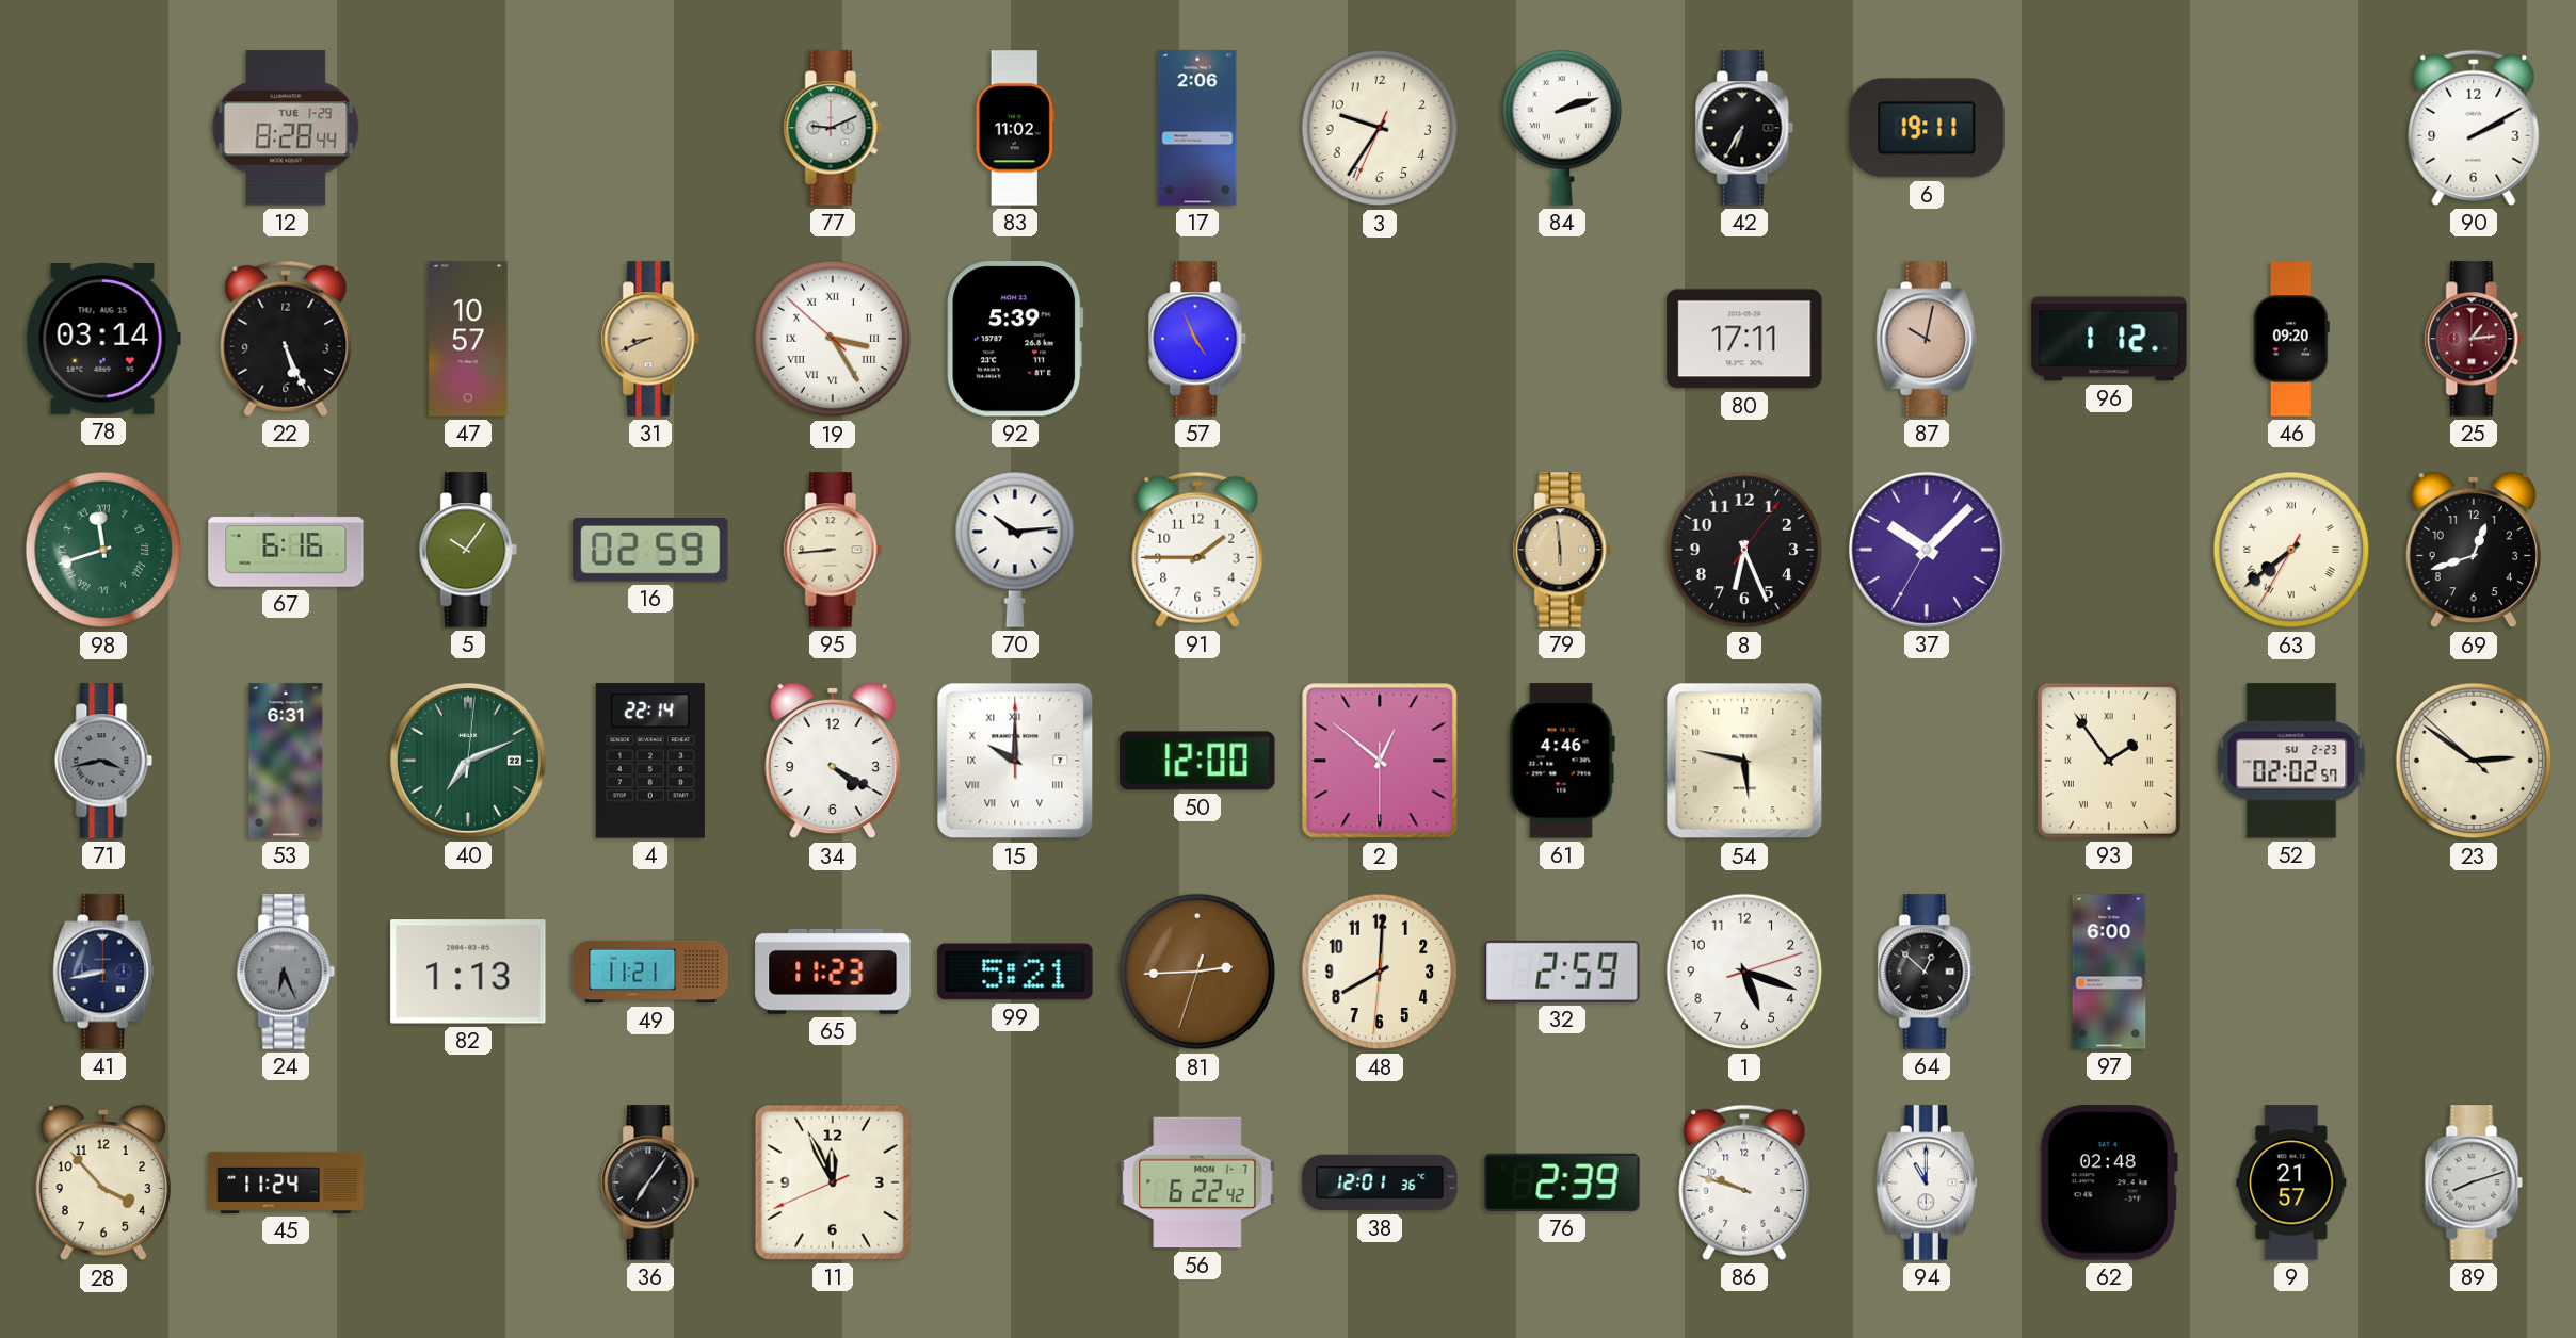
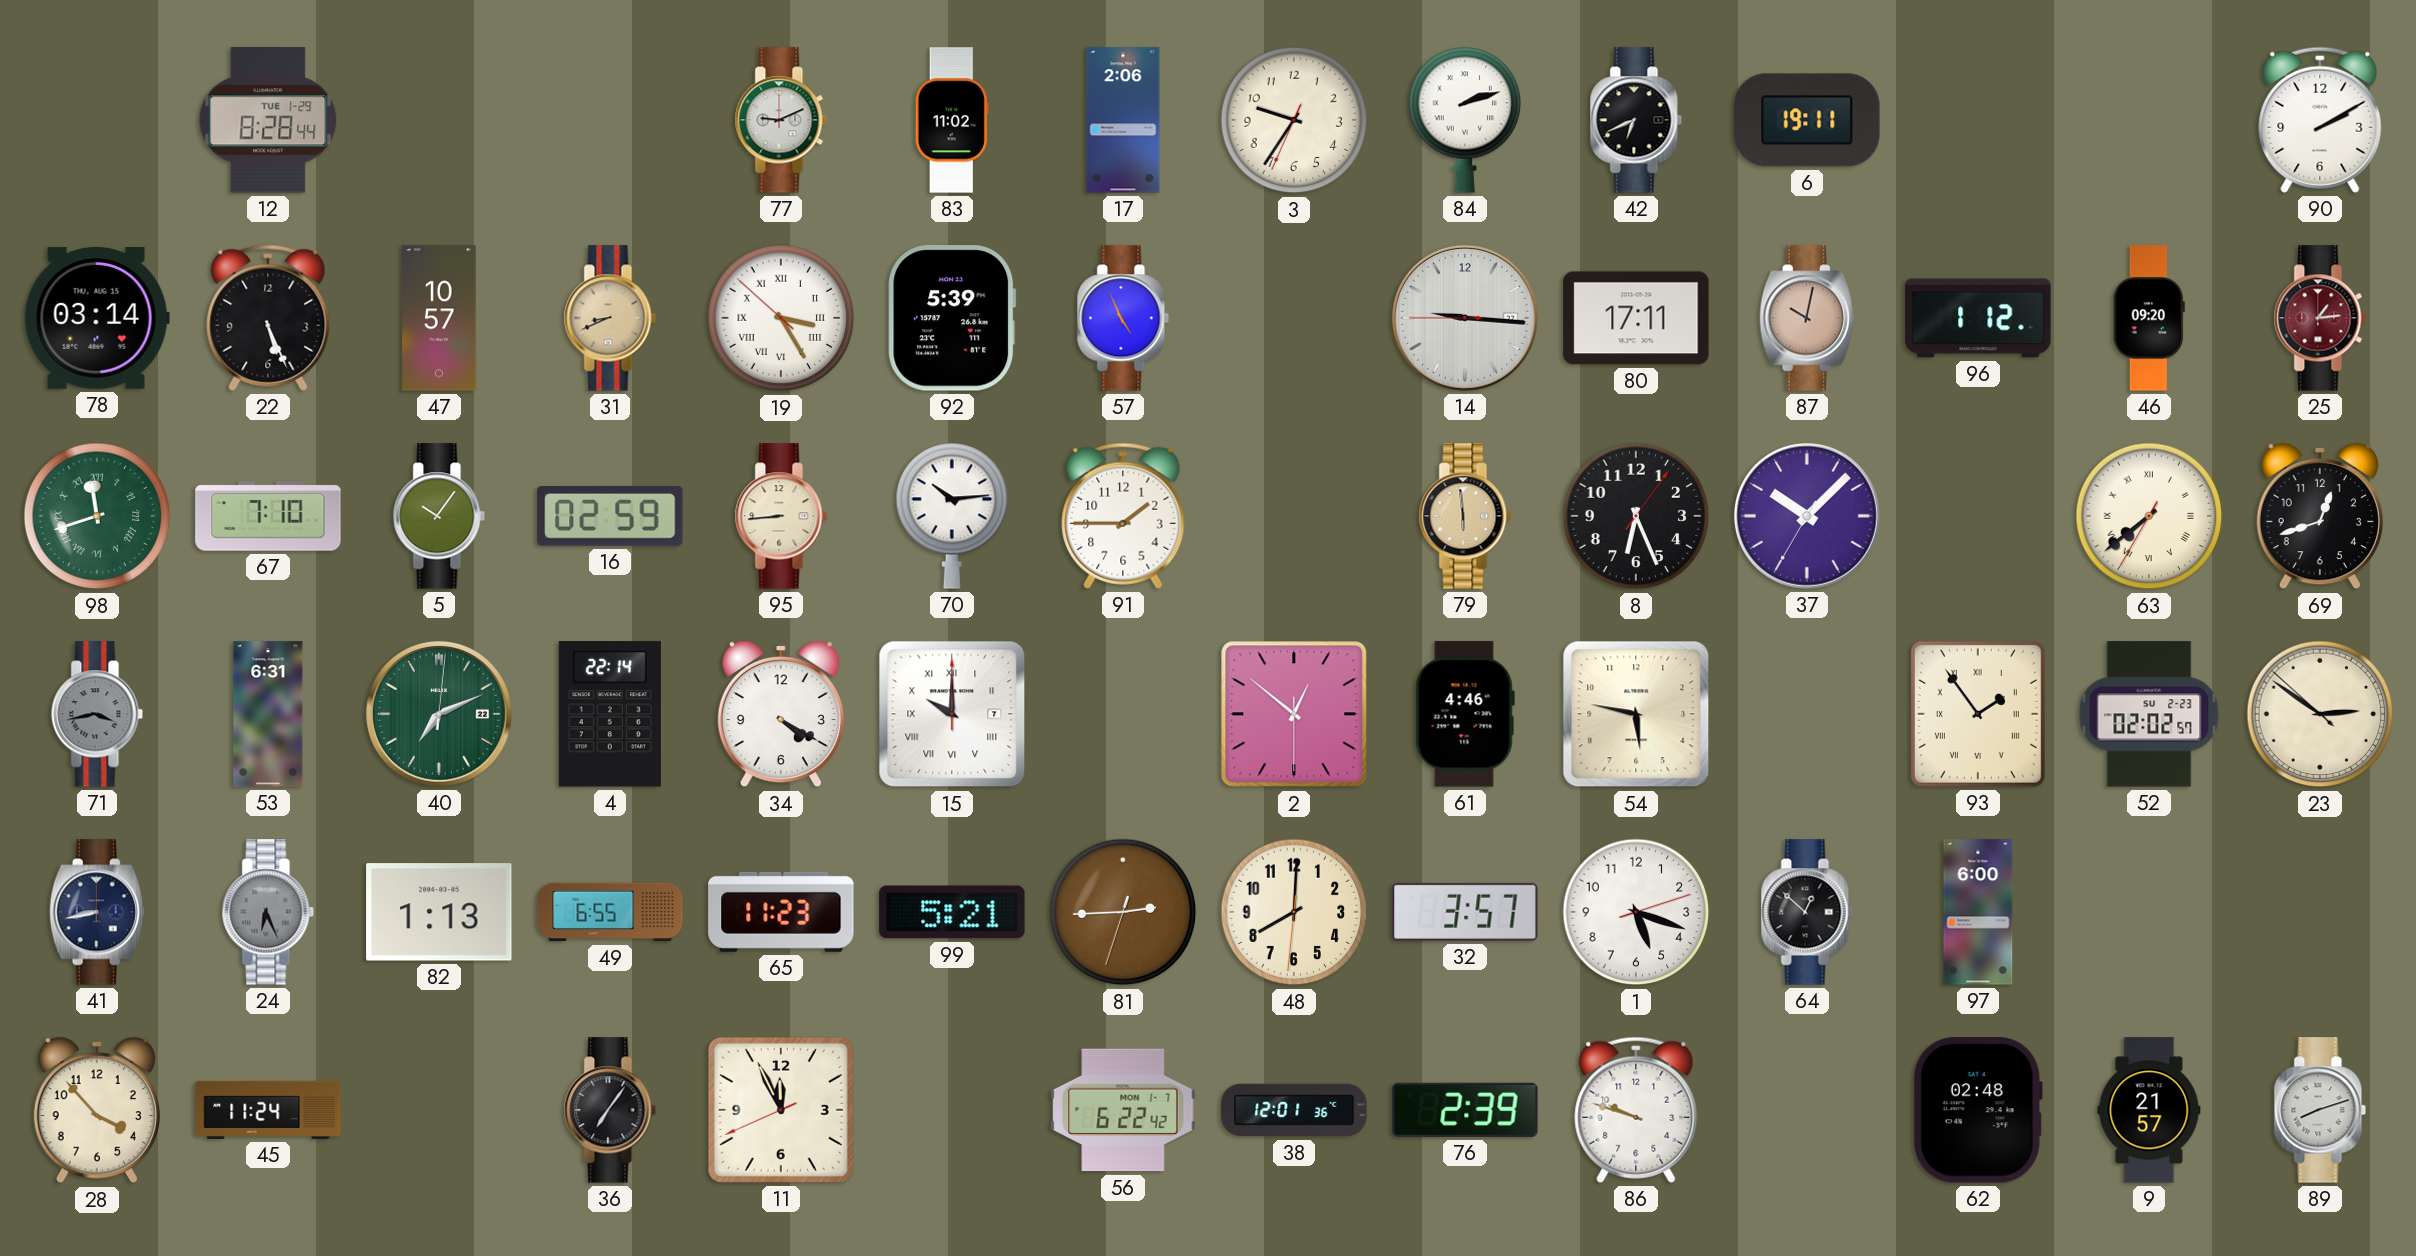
42: 6:35 -> 6:41
14: none -> 9:15
67: 6:16 -> 7:10
50: 12:00 -> none
49: 11:21 -> 6:55
32: 2:59 -> 3:57
94: 11:00 -> none
